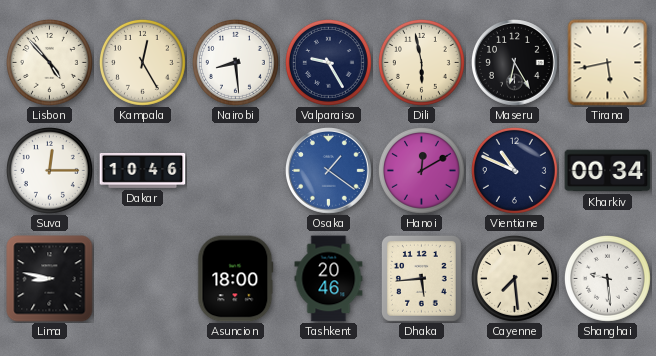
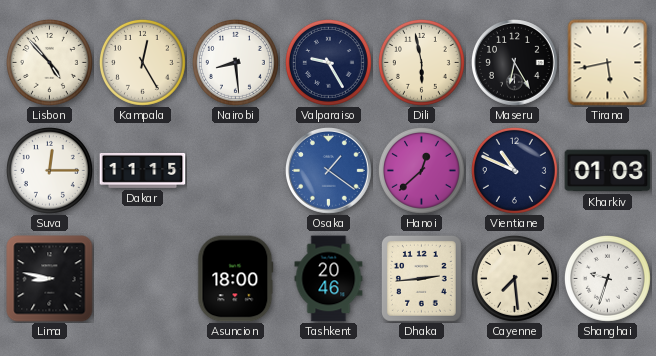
Dakar: 10:46 -> 11:15
Hanoi: 12:10 -> 12:38
Kharkiv: 00:34 -> 01:03
Dhaka: 5:44 -> 2:44
Shanghai: 9:29 -> 9:33
